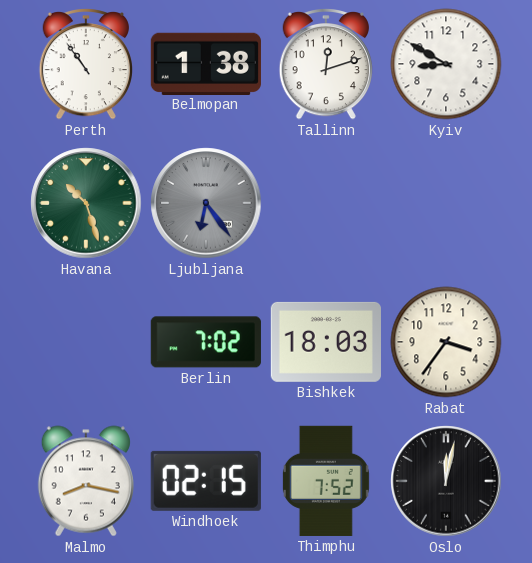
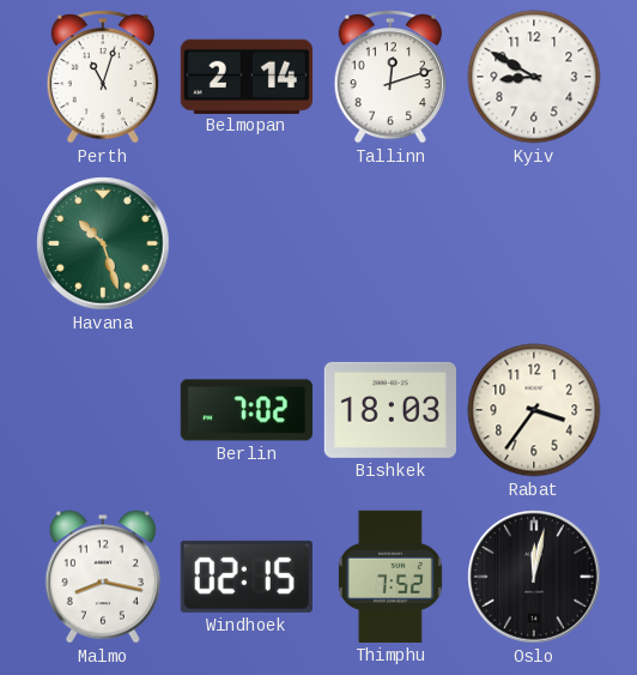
Perth: 10:54 -> 11:03
Belmopan: 1:38 -> 2:14
Ljubljana: 6:24 -> none
